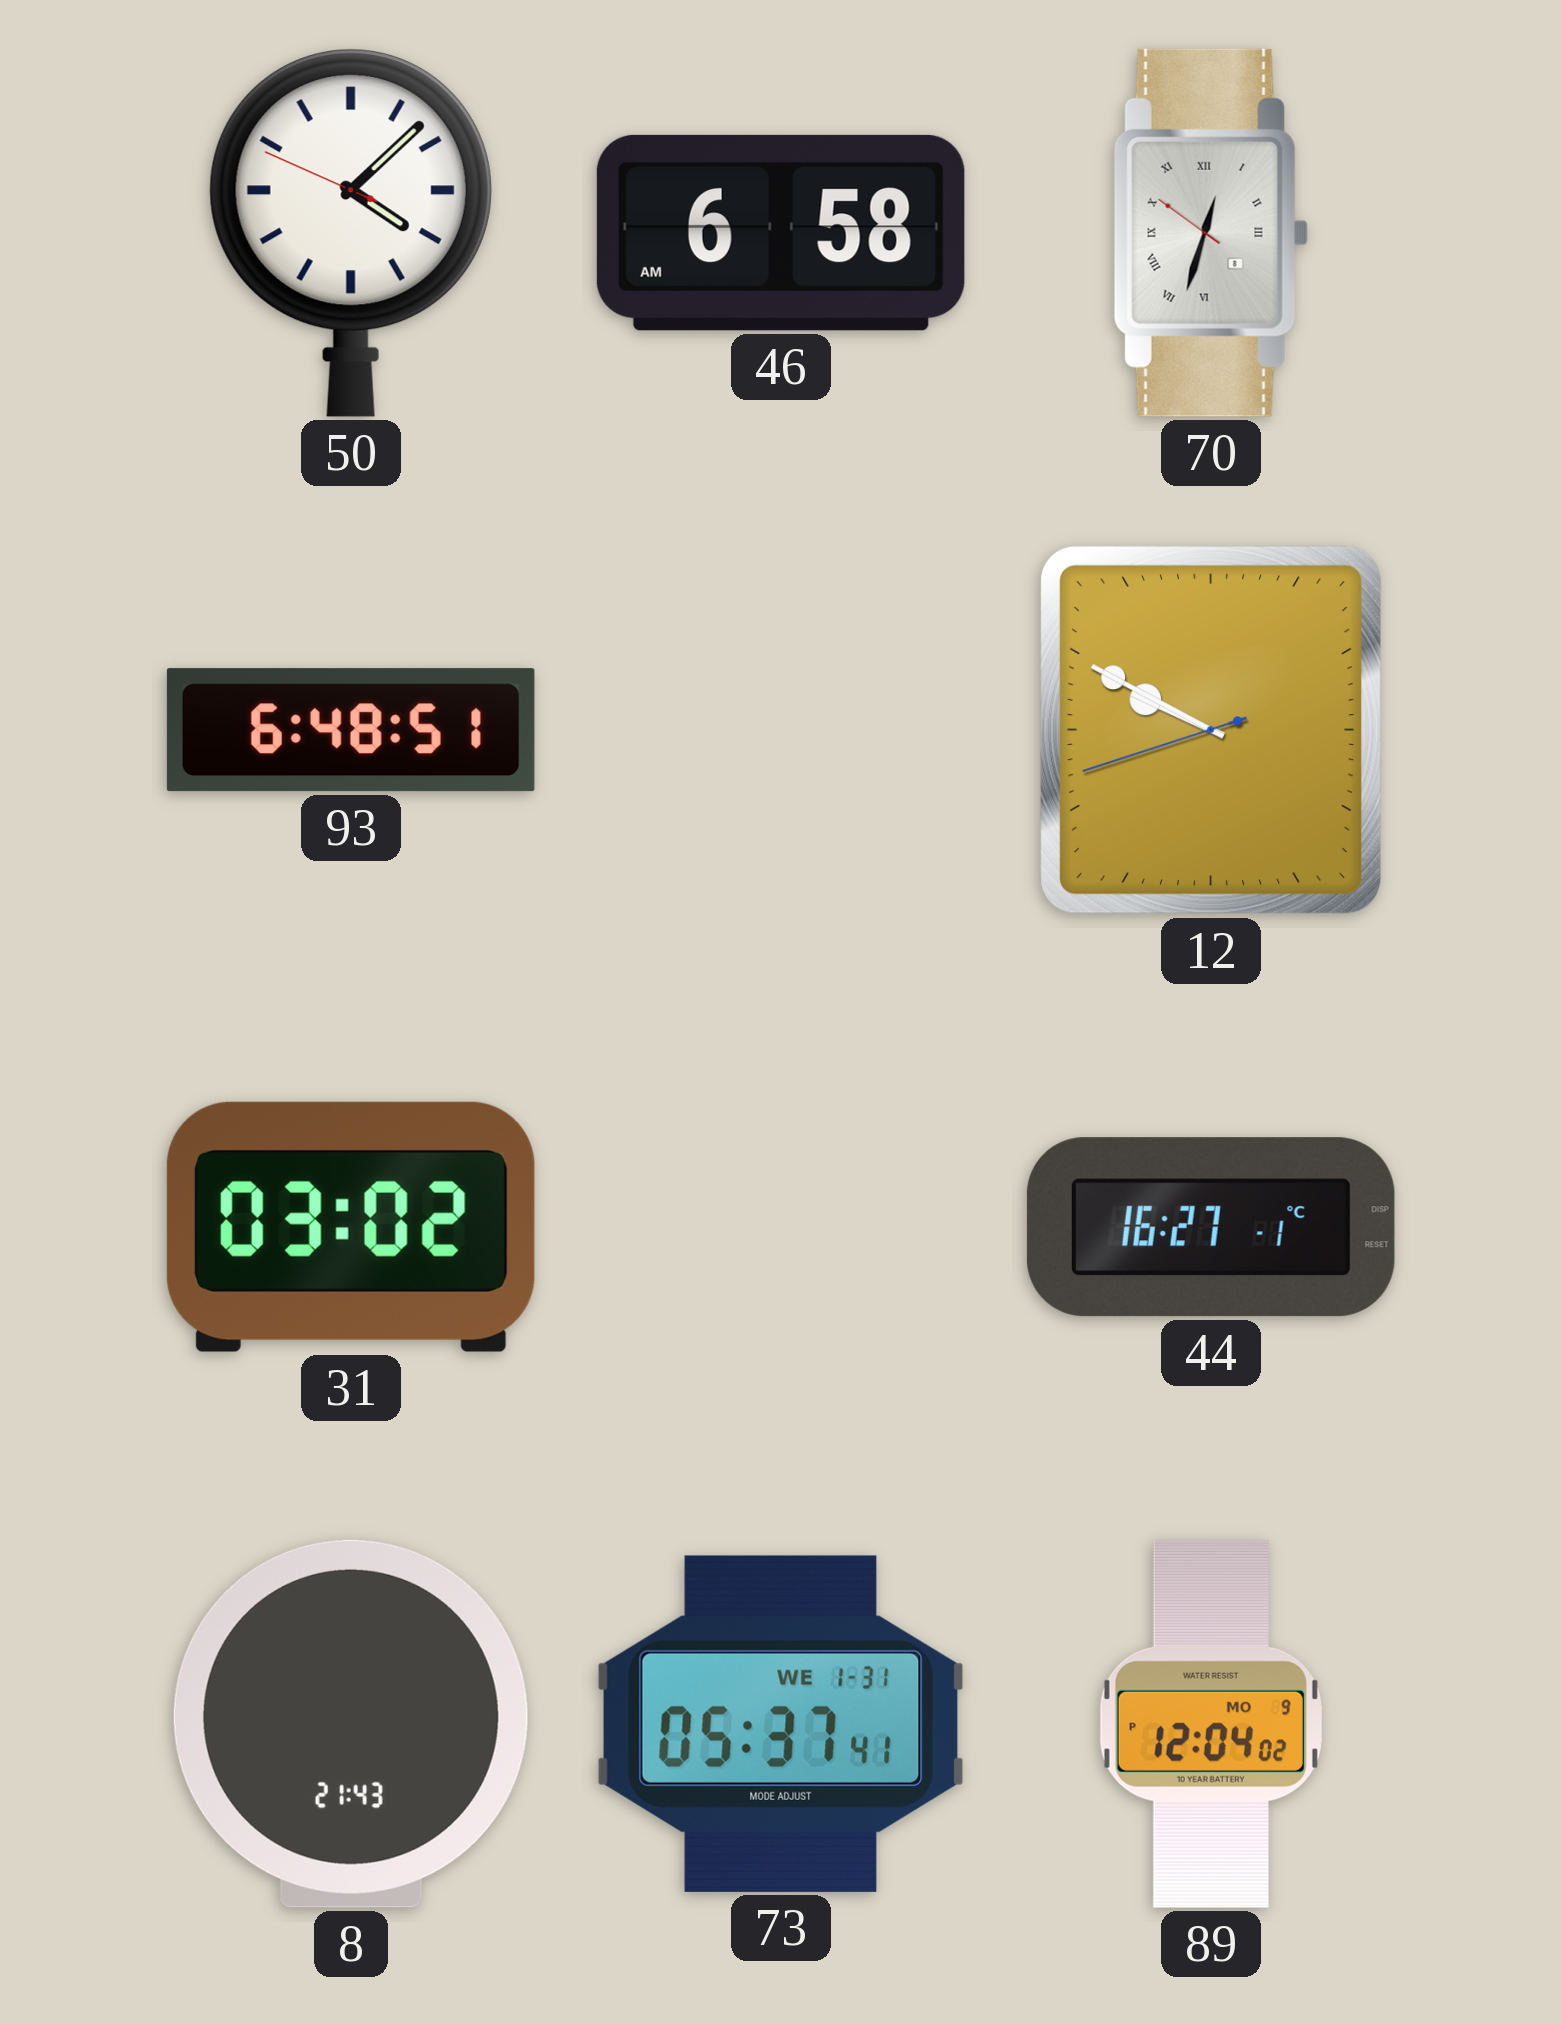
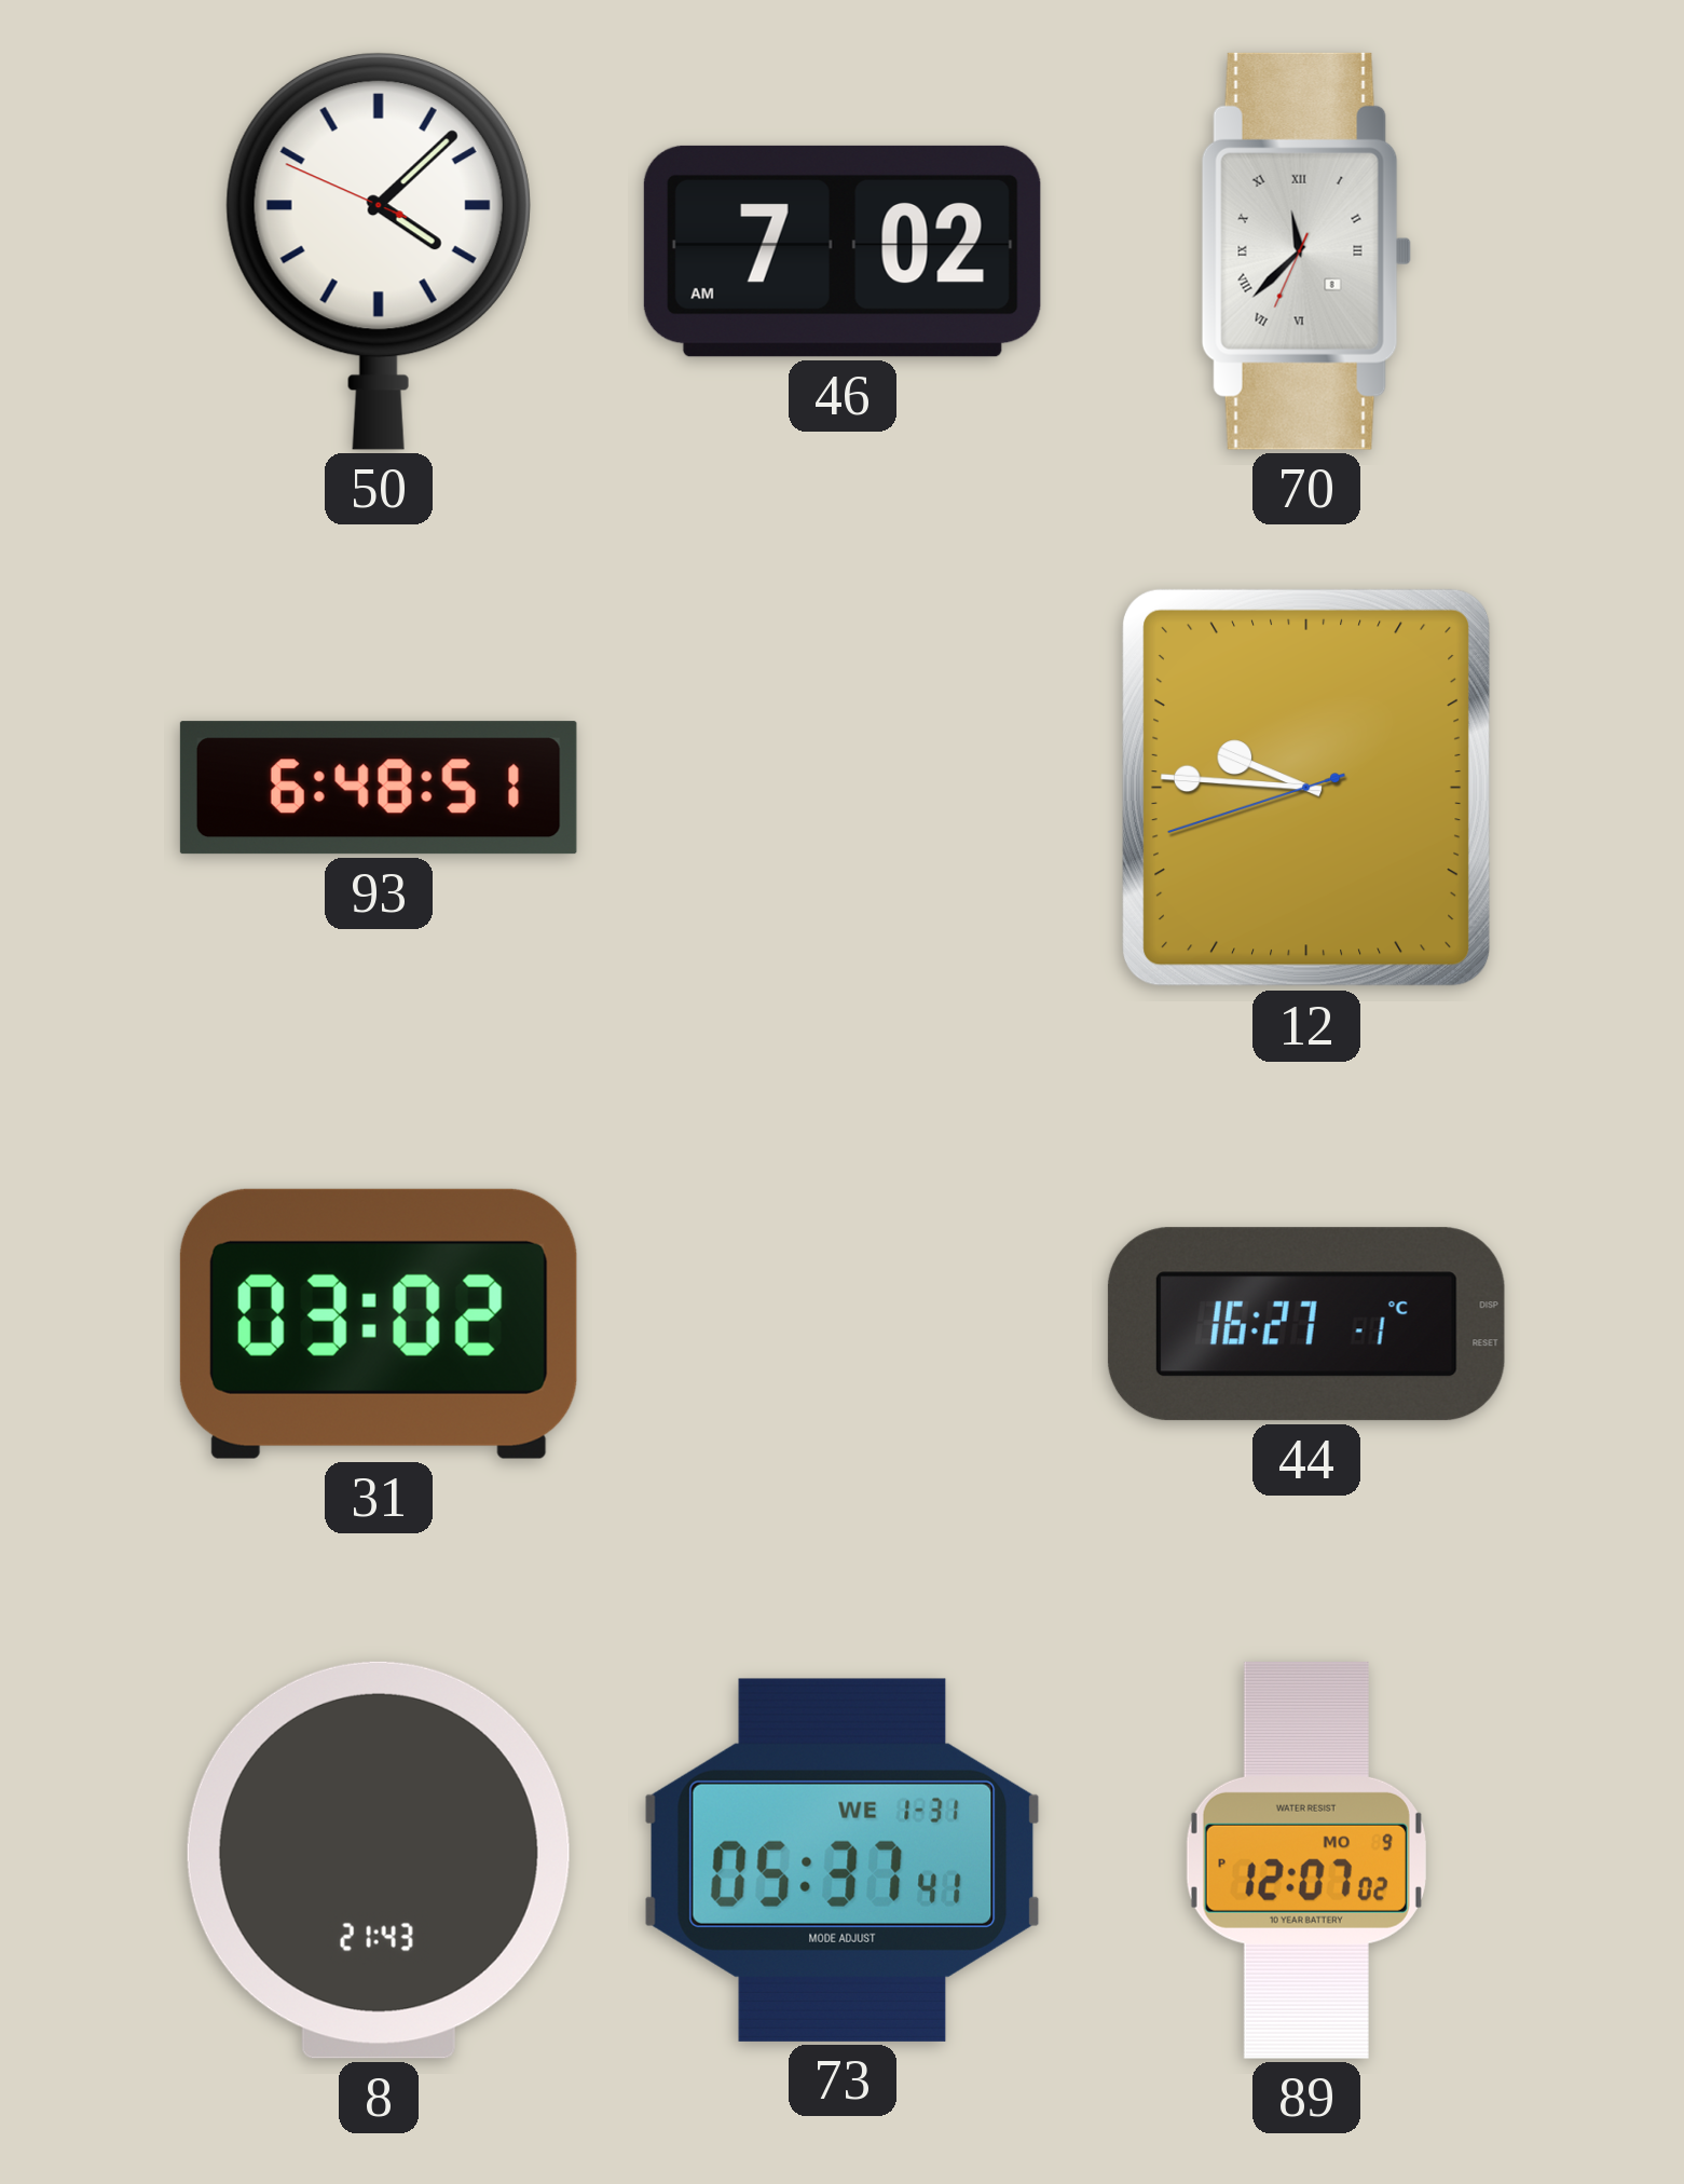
46: 6:58 -> 7:02
70: 12:32 -> 11:37
12: 9:49 -> 9:45
89: 12:04 -> 12:07
